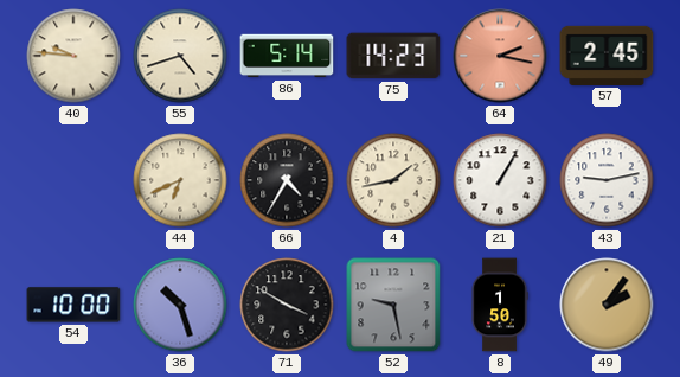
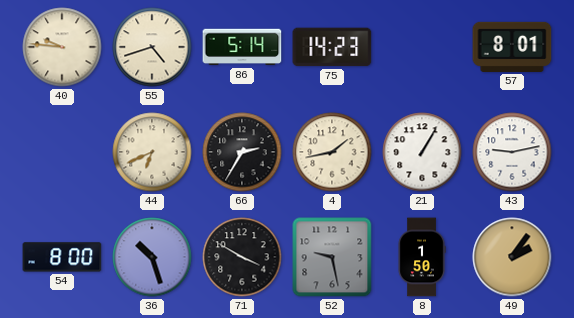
64: 2:17 -> none
57: 2:45 -> 8:01
66: 4:35 -> 2:35
54: 10:00 -> 8:00
